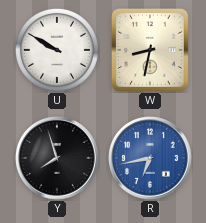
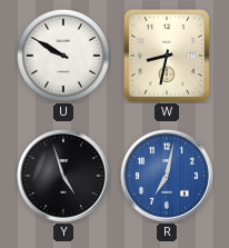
Y: 7:57 -> 4:57
R: 6:43 -> 7:02
